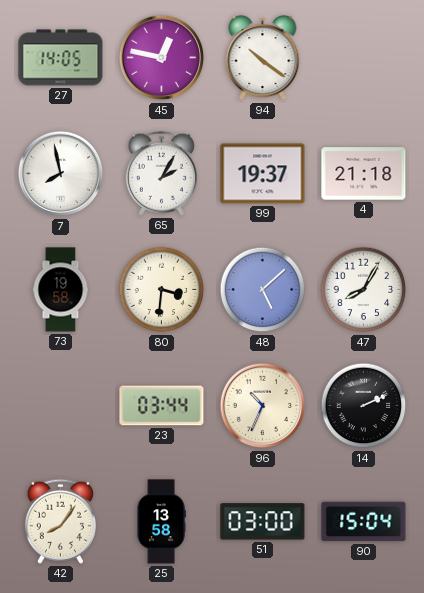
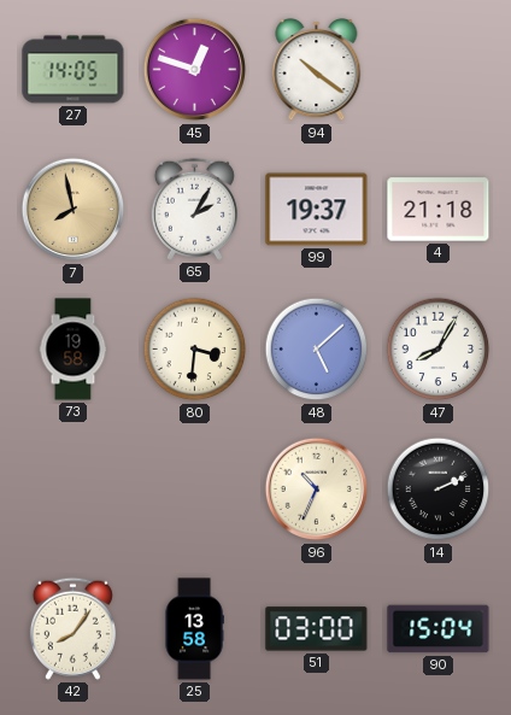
45: 12:47 -> 12:48
7 dial: white -> champagne
23: 03:44 -> none
